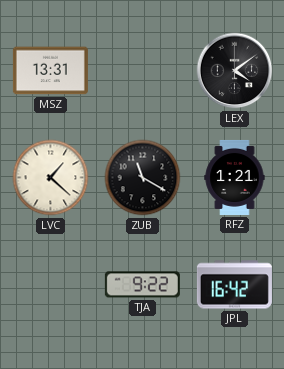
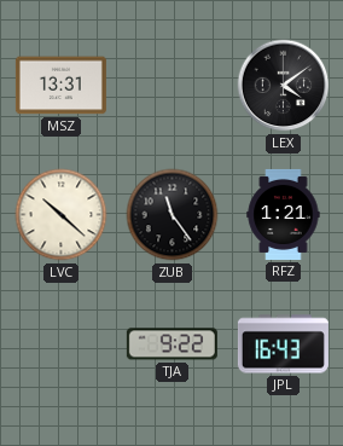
LVC: 1:22 -> 10:22
ZUB: 11:20 -> 11:24
JPL: 16:42 -> 16:43
